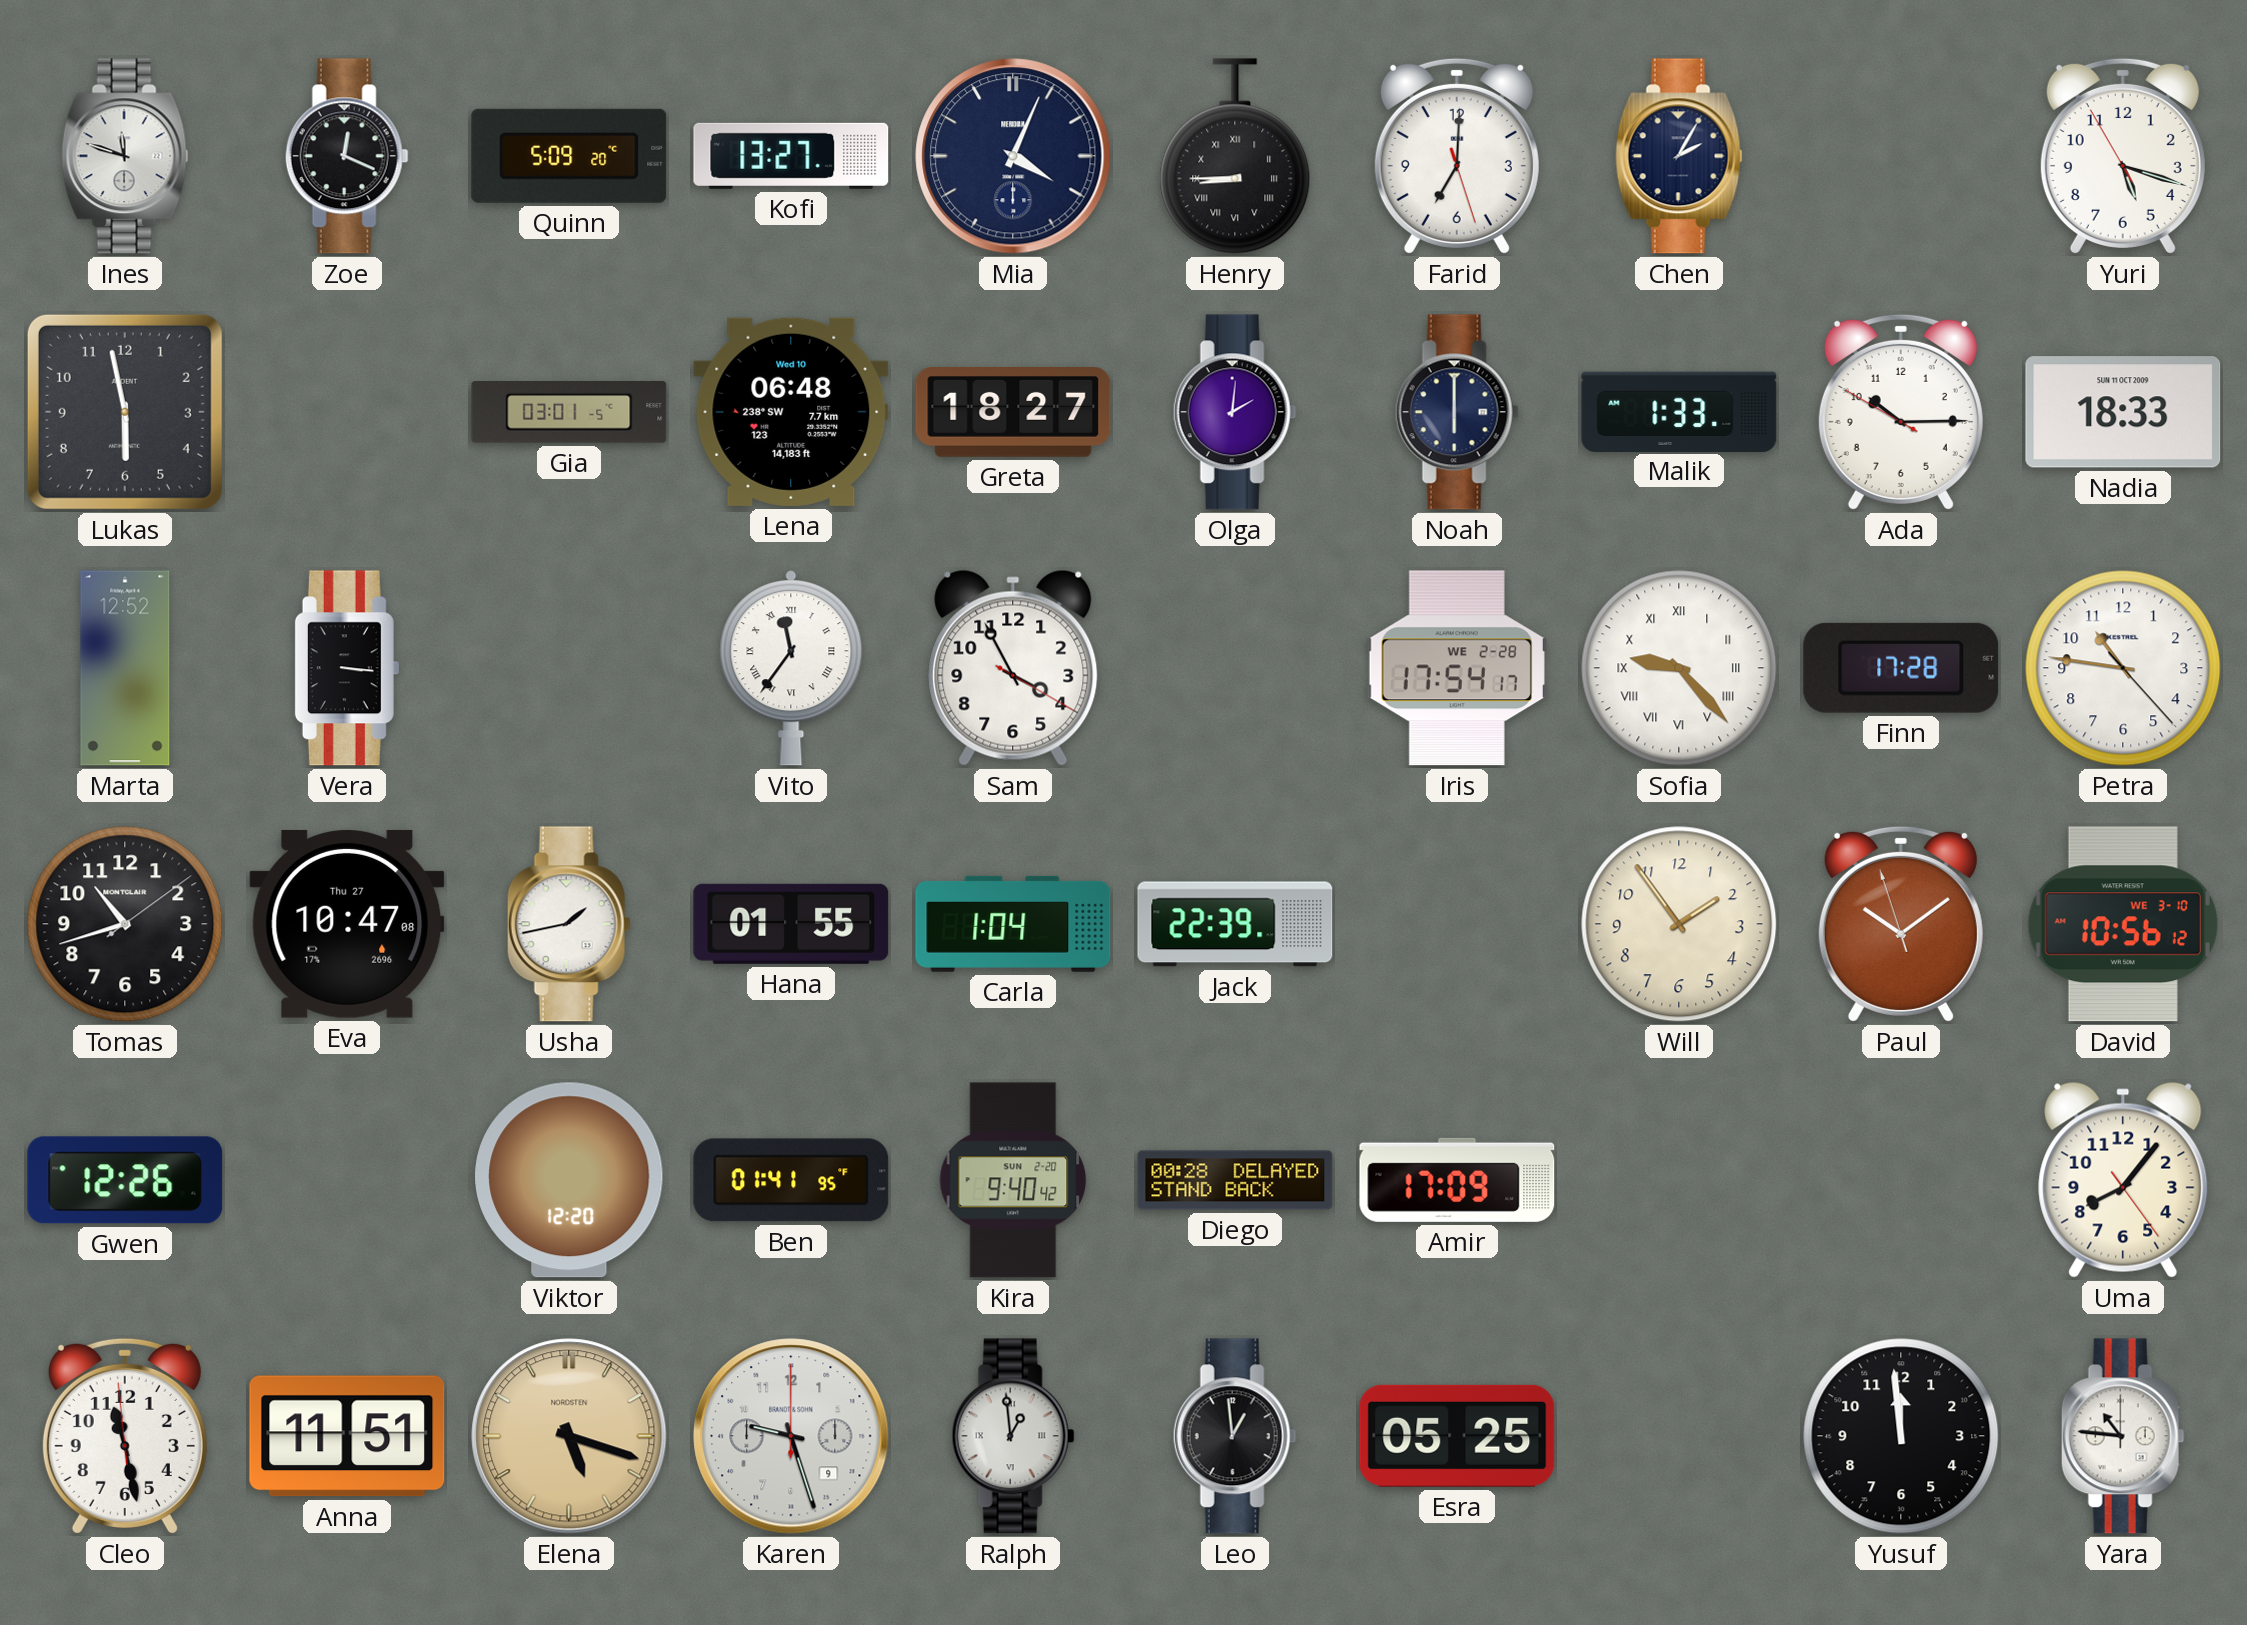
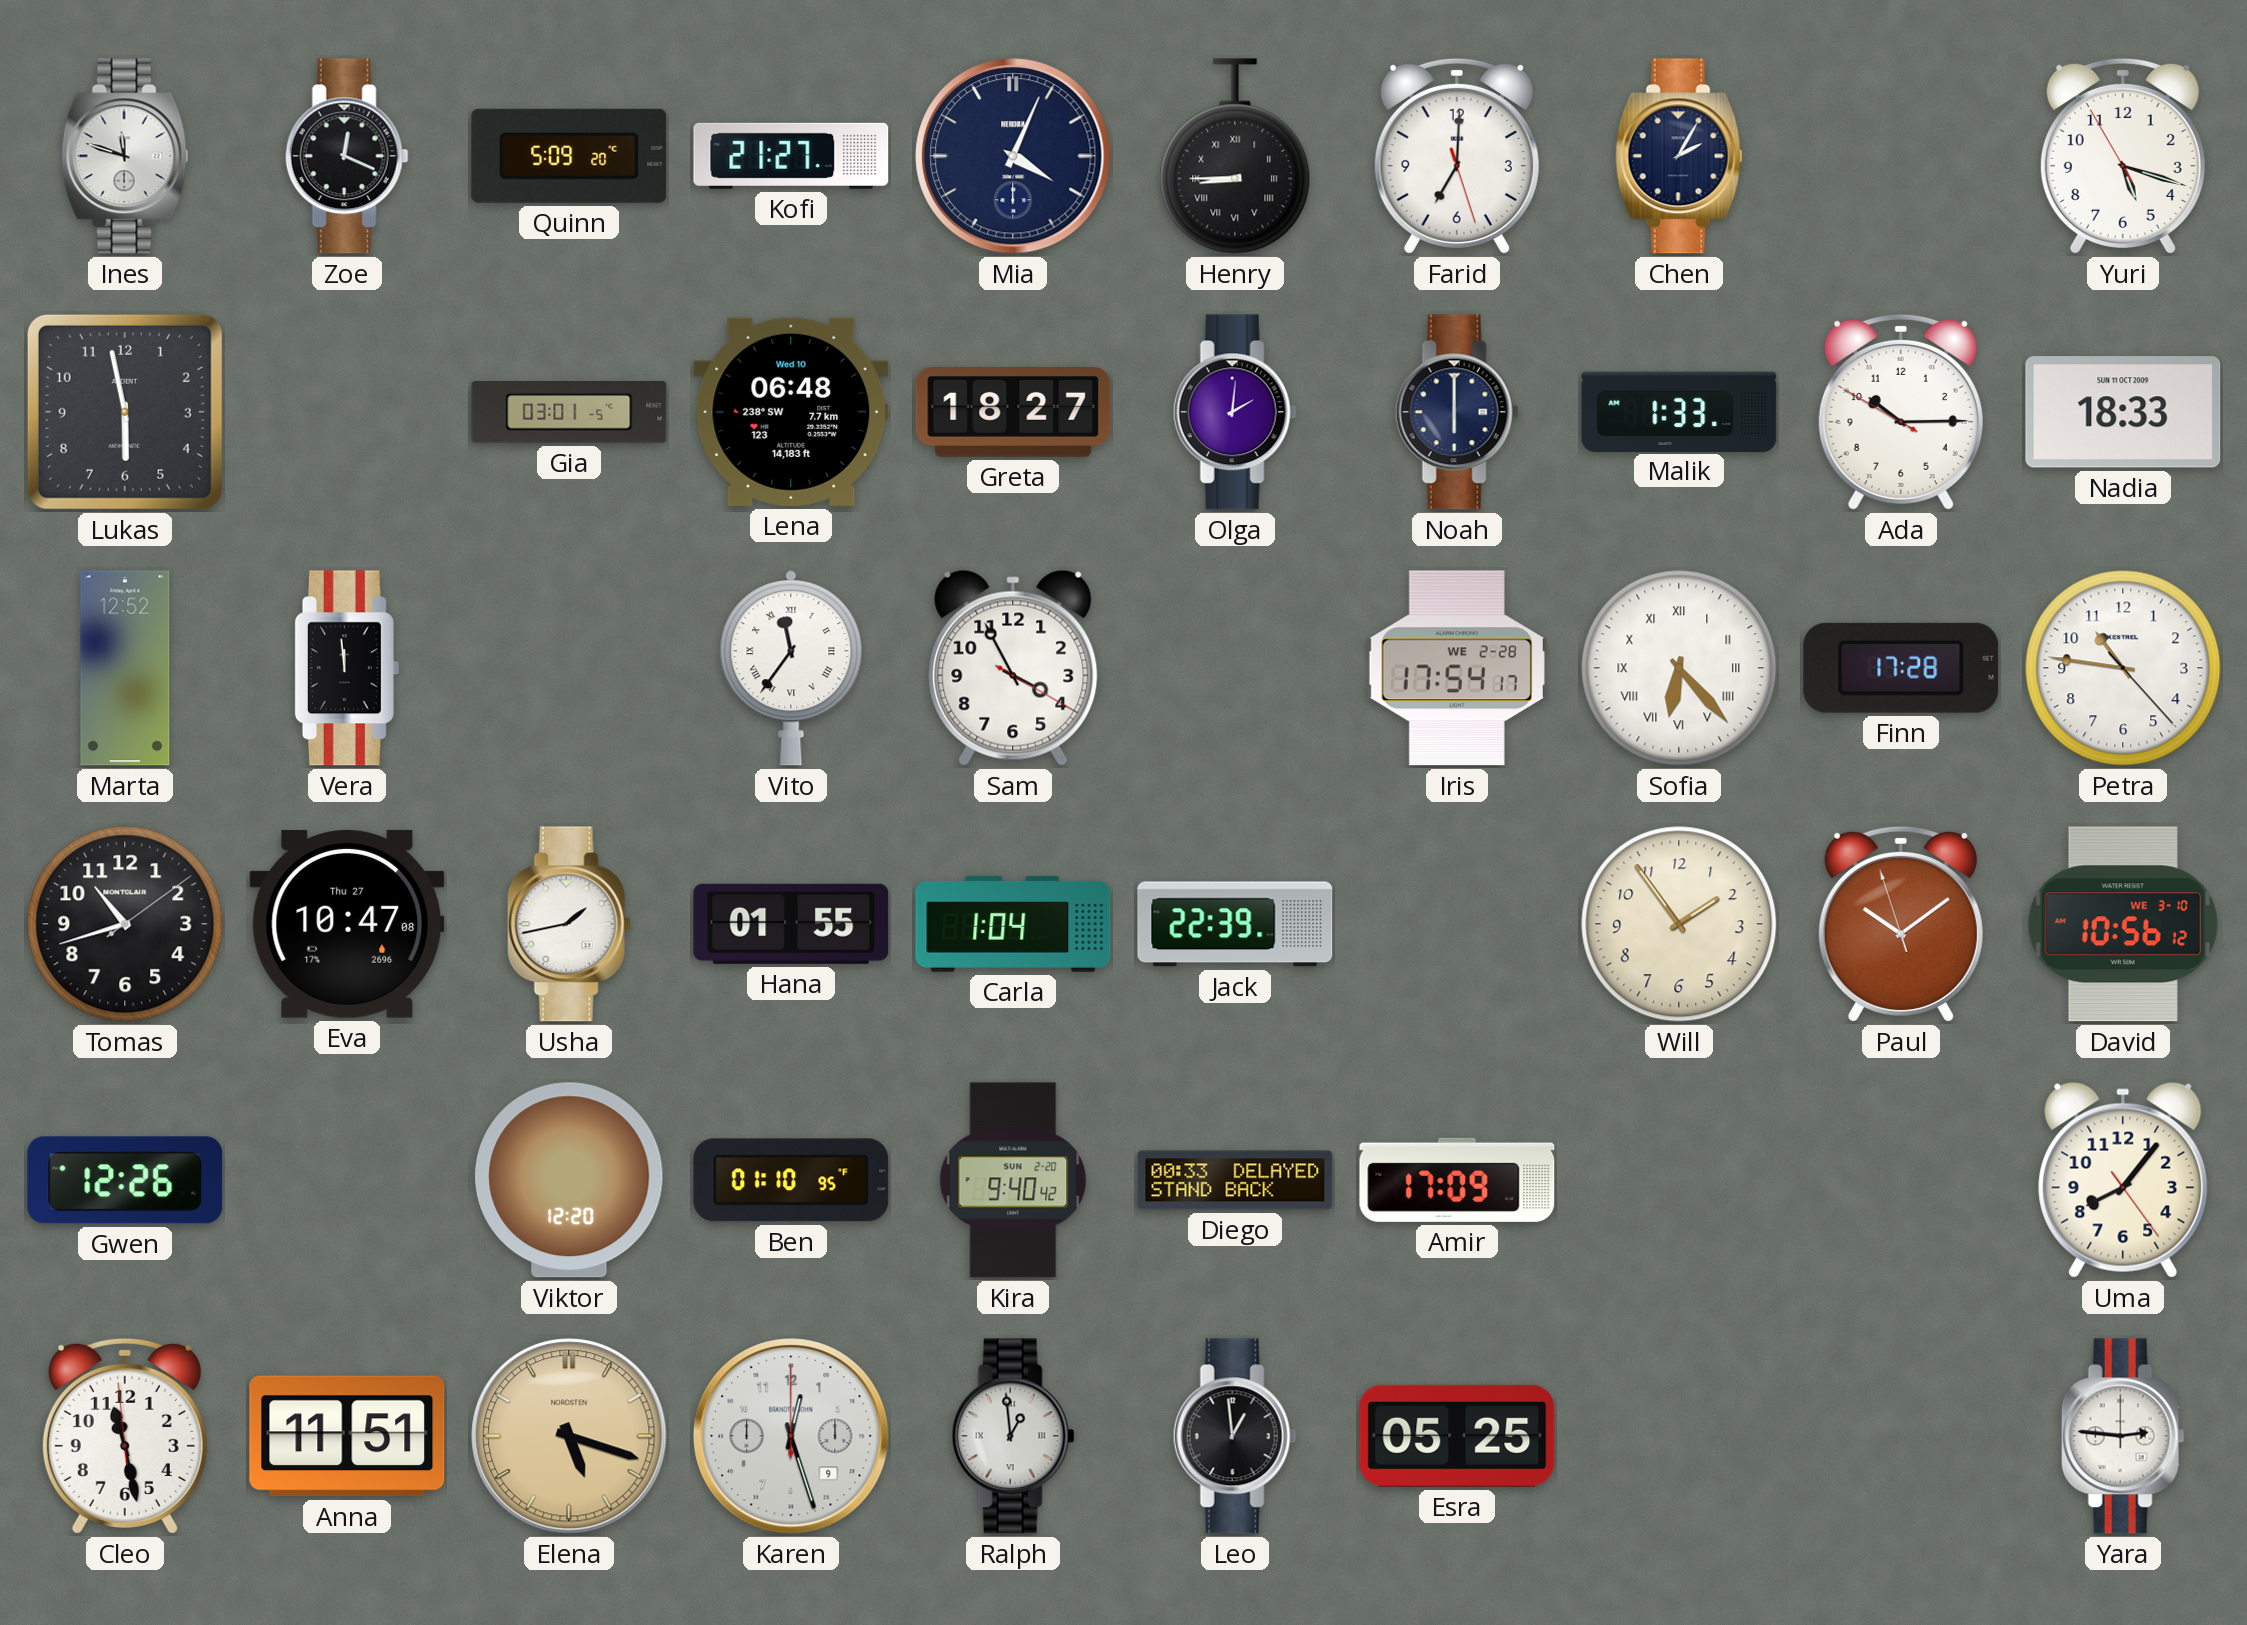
Kofi: 13:27 -> 21:27
Vera: 3:16 -> 11:59
Sofia: 9:23 -> 6:23
Ben: 01:41 -> 01:10
Diego: 00:28 -> 00:33
Karen: 9:27 -> 12:27
Yusuf: 11:59 -> none
Yara: 10:46 -> 2:46
